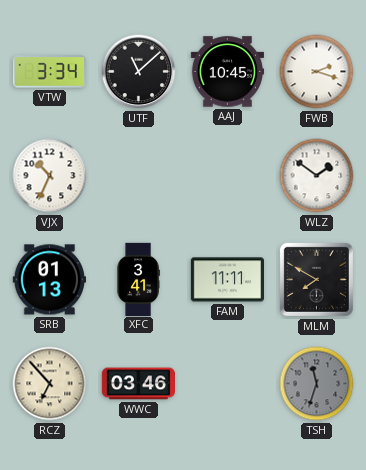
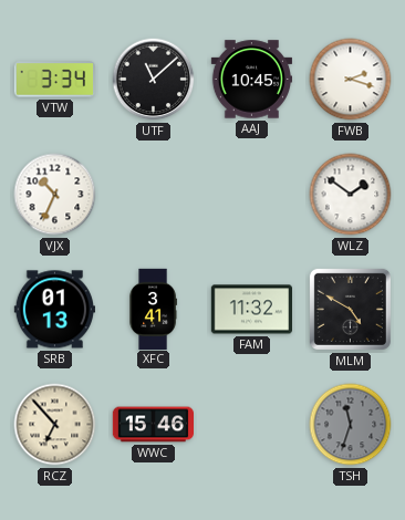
FAM: 11:11 -> 11:32
MLM: 7:50 -> 4:50
WWC: 03:46 -> 15:46
